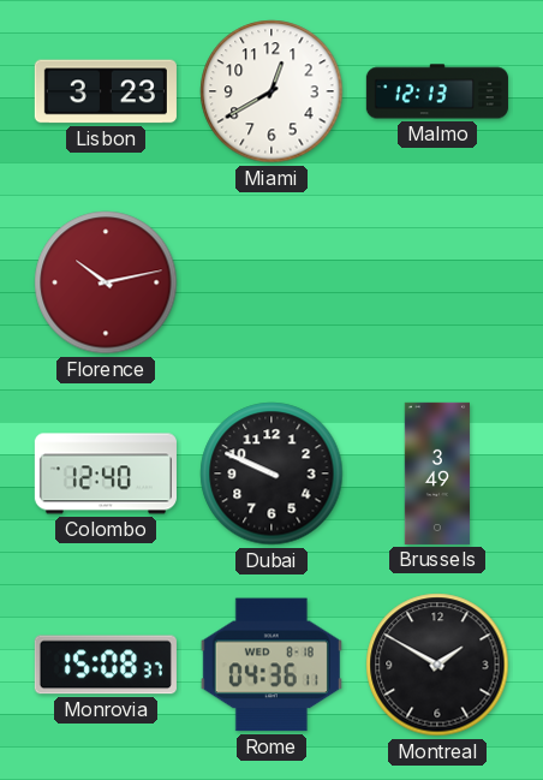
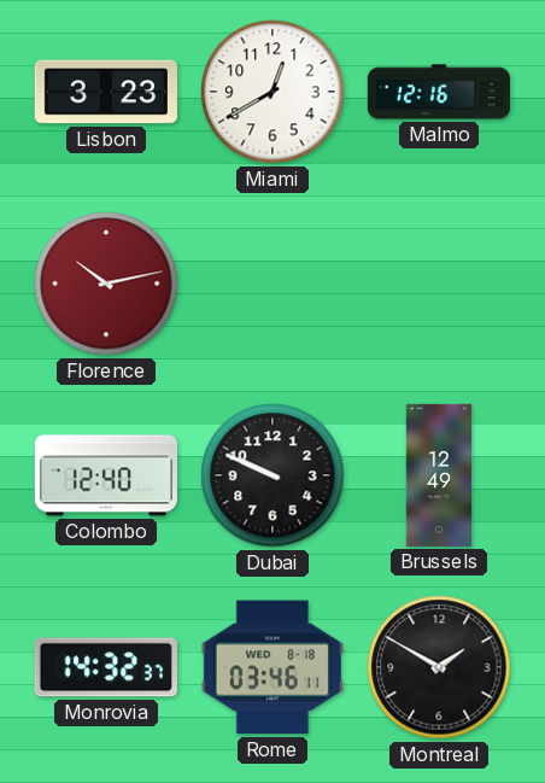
Malmo: 12:13 -> 12:16
Brussels: 3:49 -> 12:49
Monrovia: 15:08 -> 14:32
Rome: 04:36 -> 03:46
